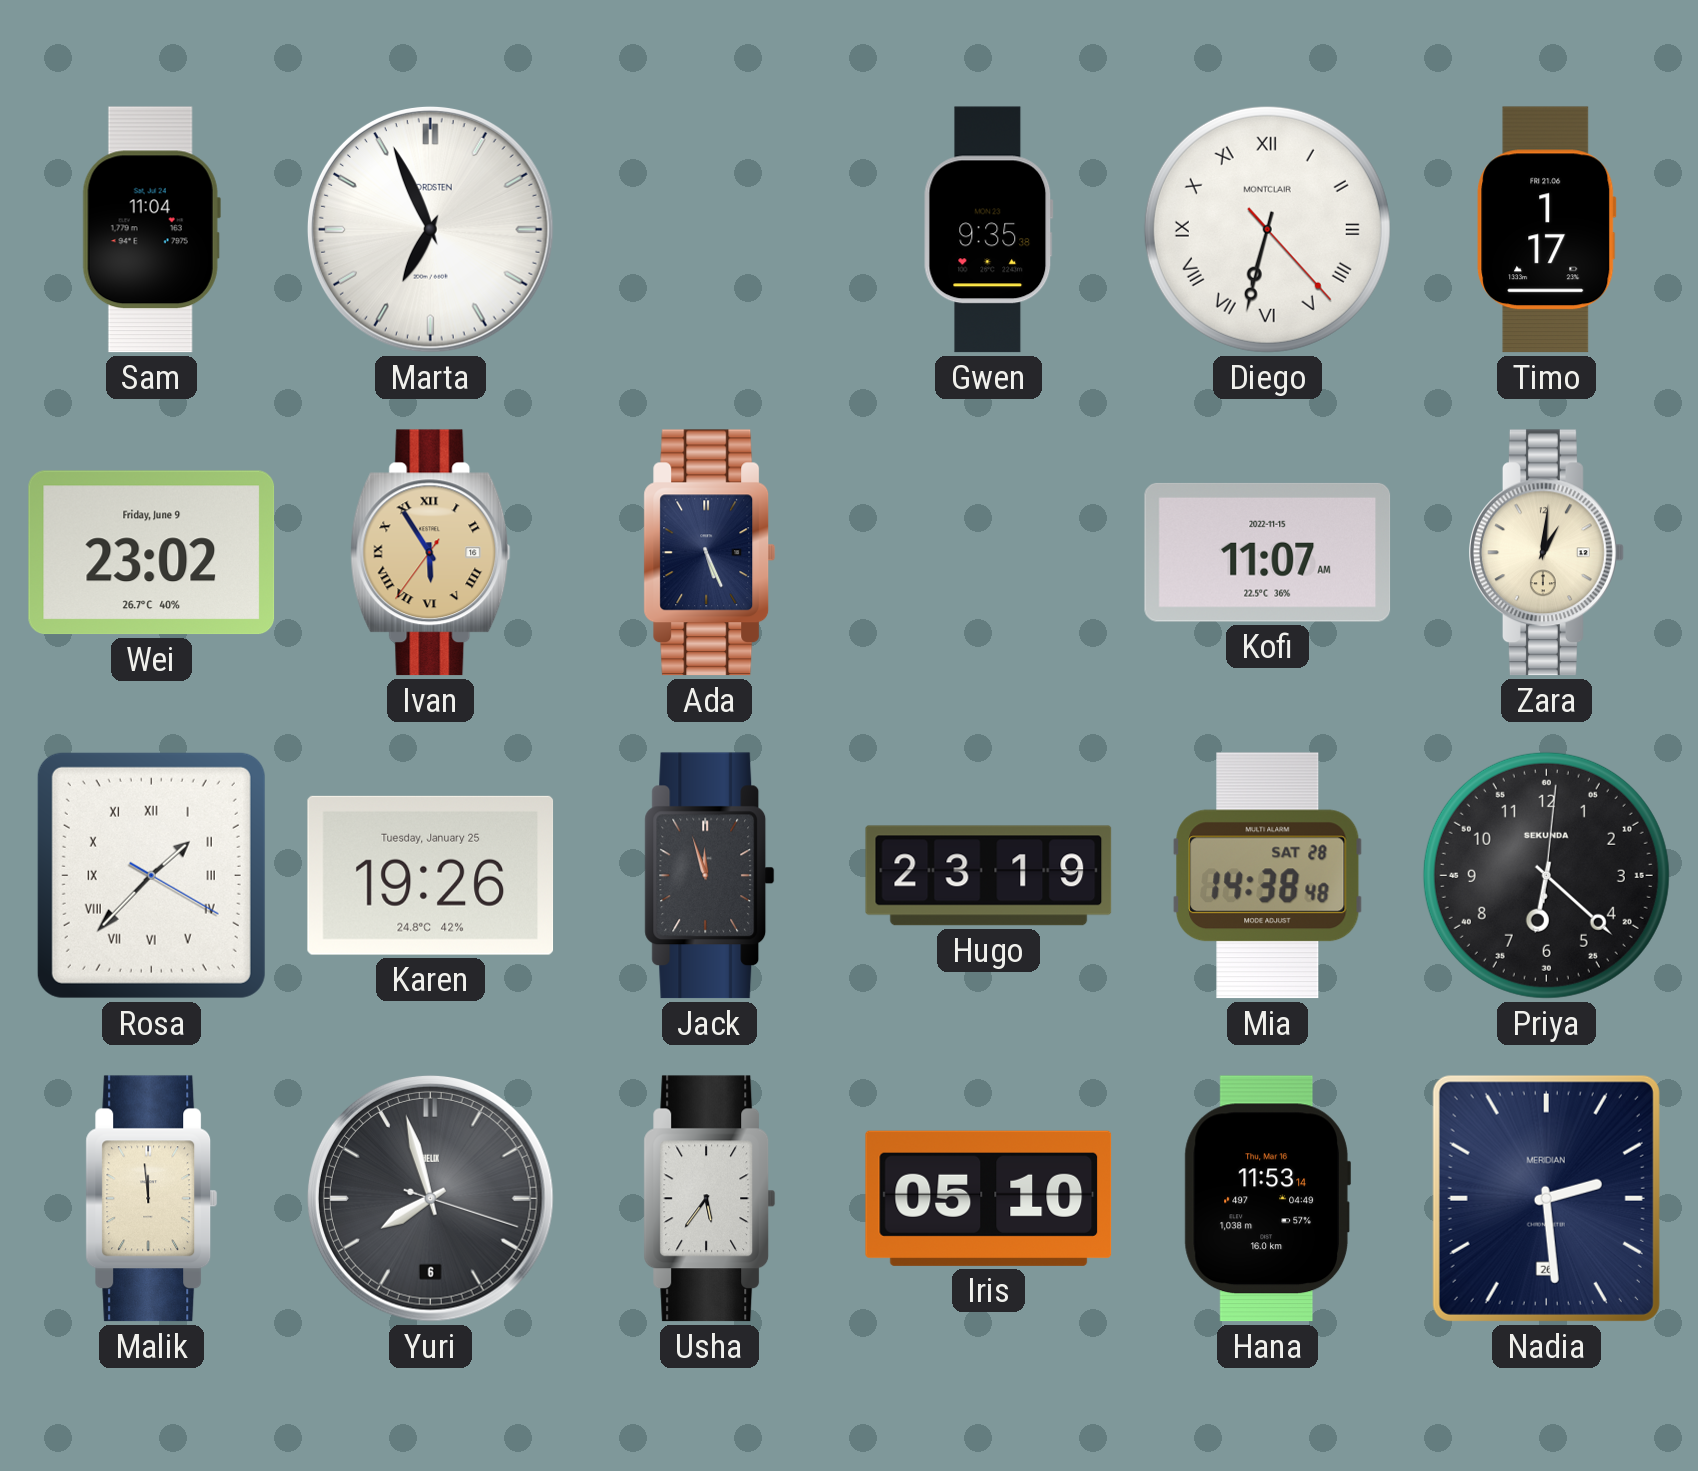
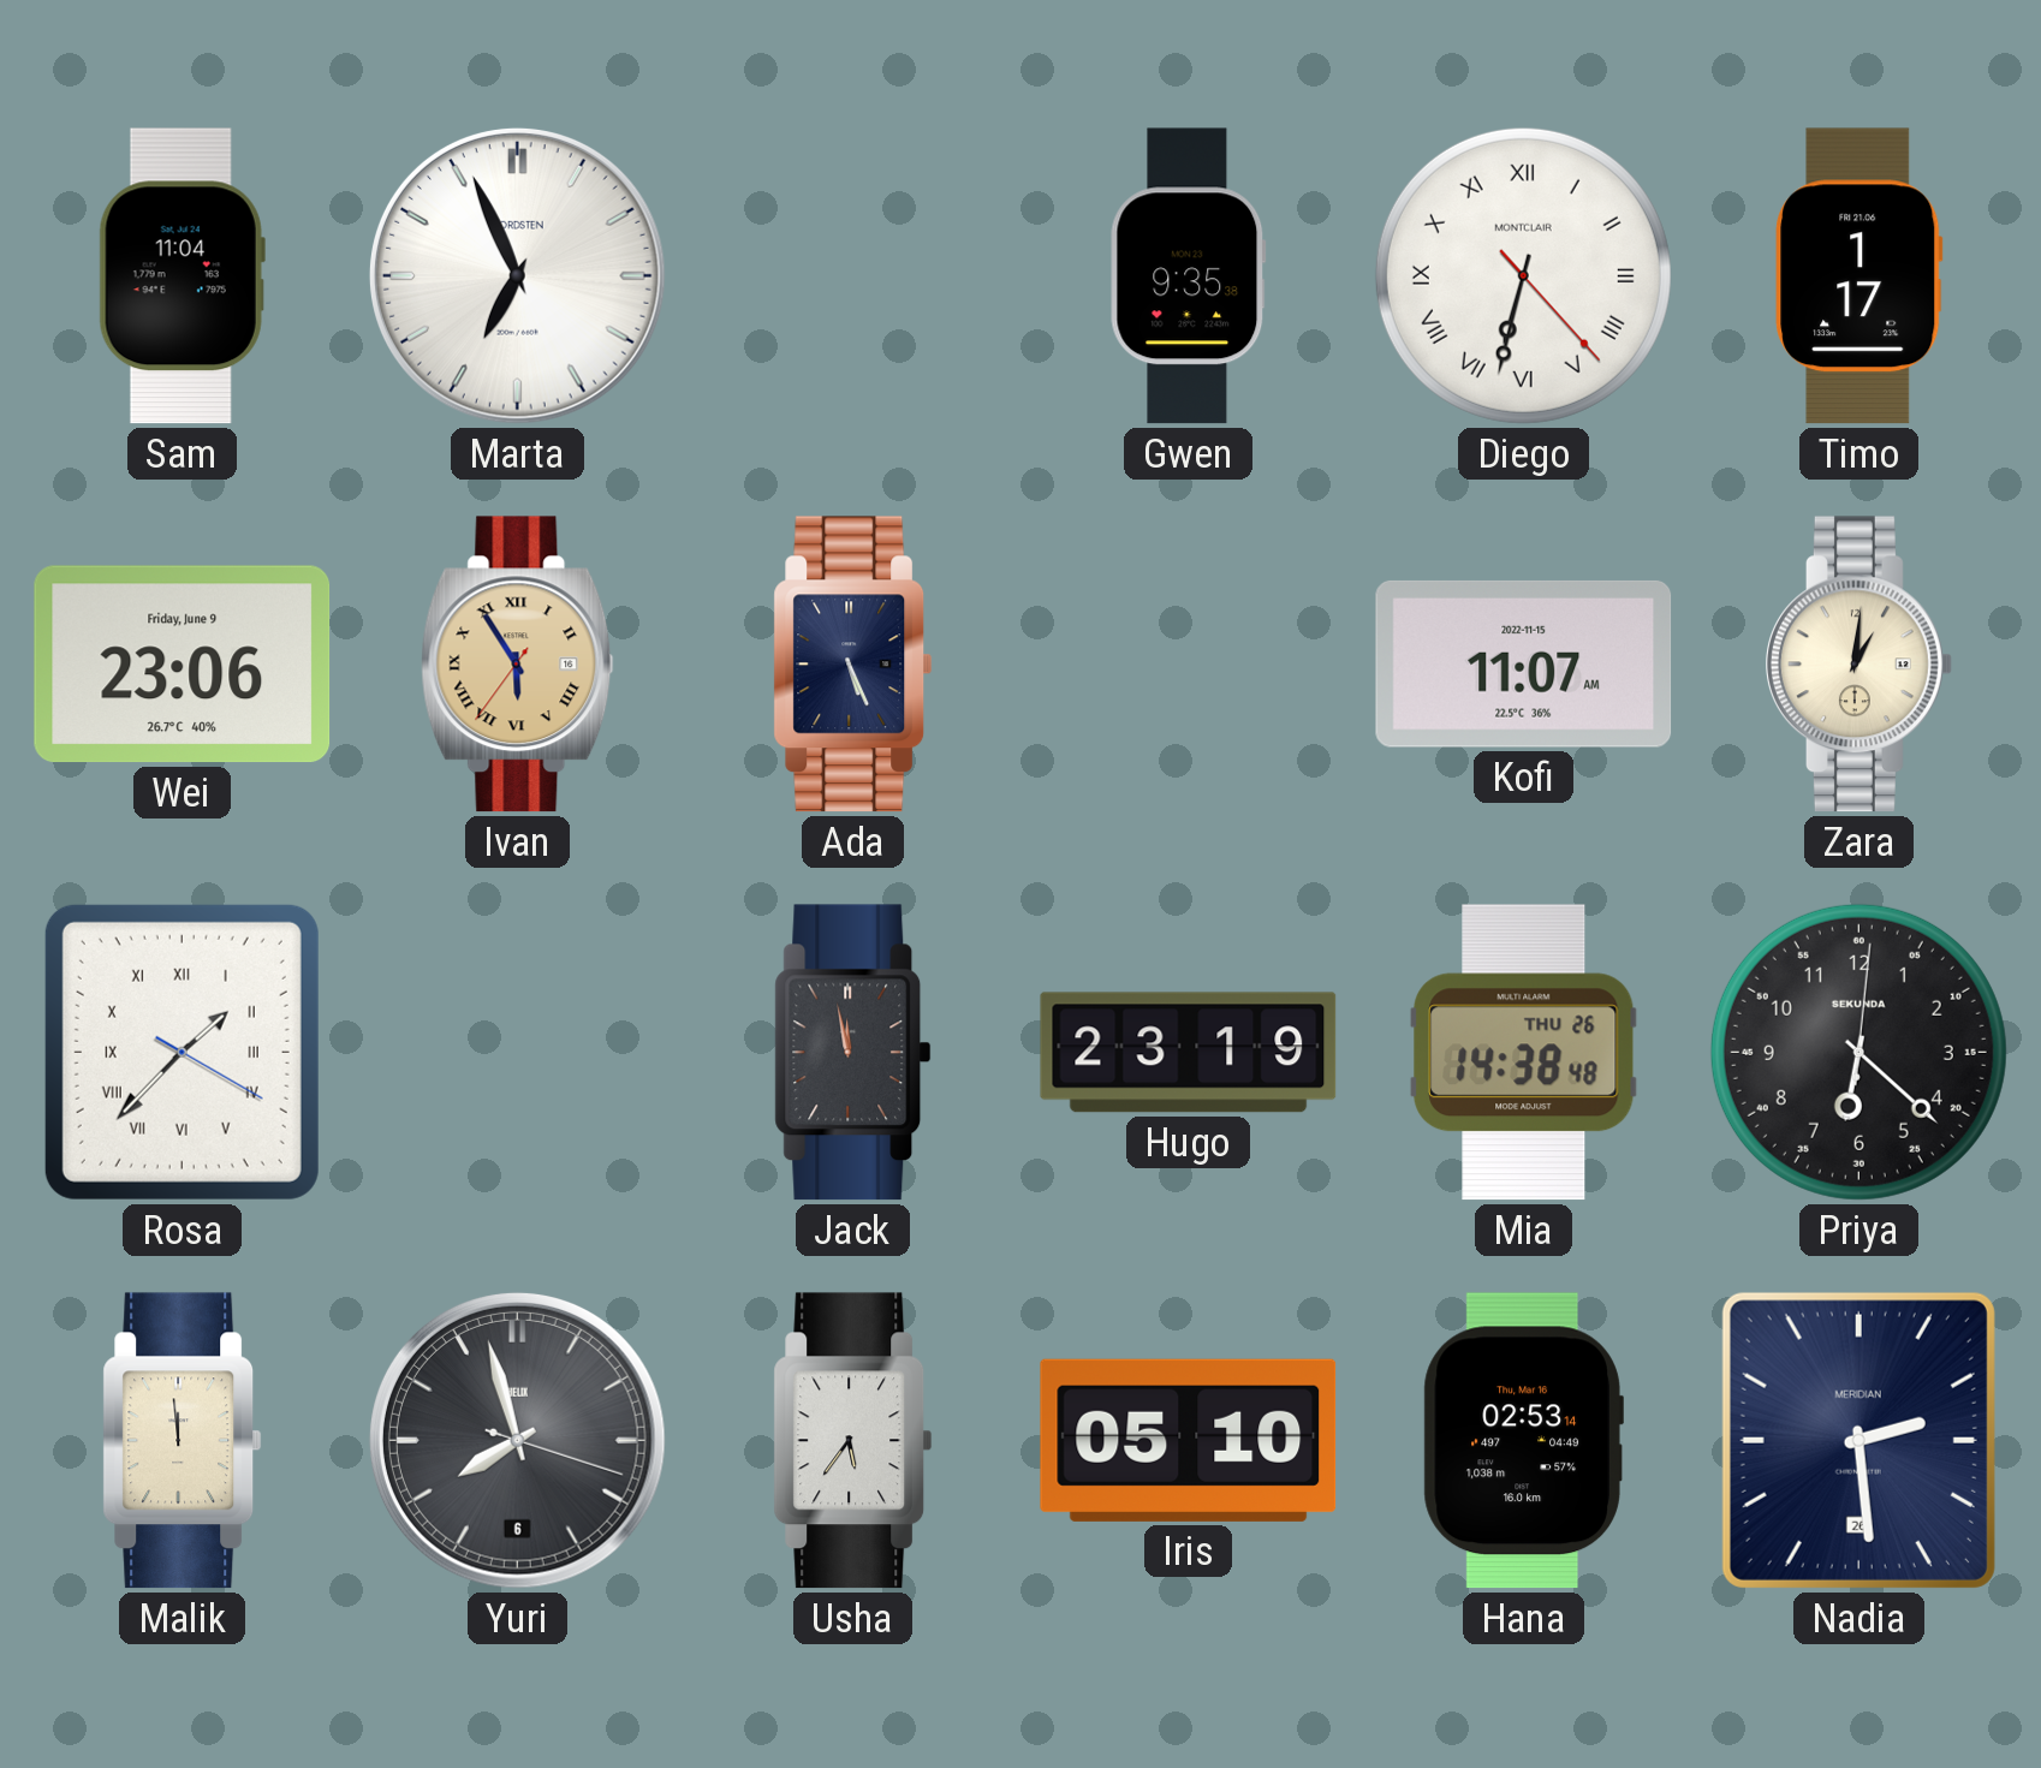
Wei: 23:02 -> 23:06
Karen: 19:26 -> none
Jack: 11:57 -> 11:58
Mia date: SAT 28 -> THU 26
Hana: 11:53 -> 02:53
